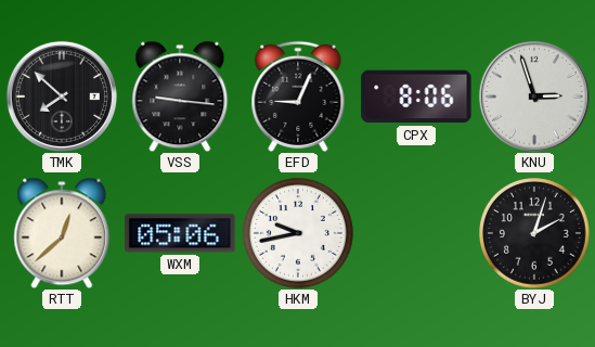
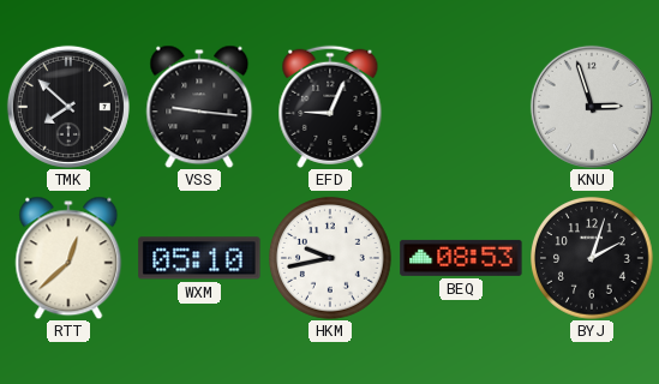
CPX: 8:06 -> none
WXM: 05:06 -> 05:10
BEQ: none -> 08:53
